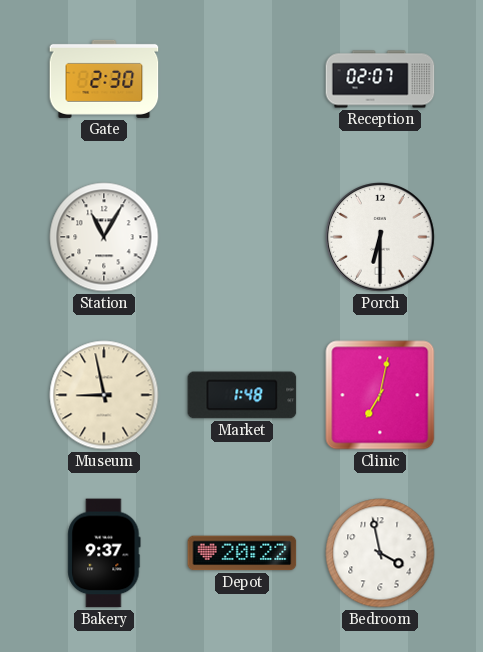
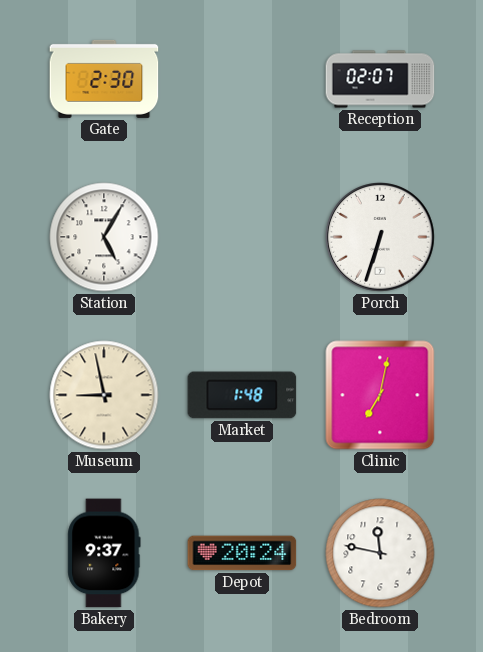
Station: 11:05 -> 5:05
Porch: 6:30 -> 6:33
Depot: 20:22 -> 20:24
Bedroom: 3:58 -> 11:47
